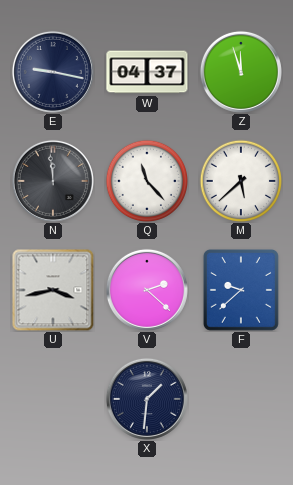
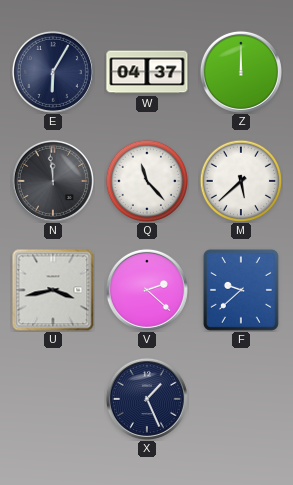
E: 9:17 -> 6:05
Z: 11:57 -> 12:00
X: 1:31 -> 1:26
